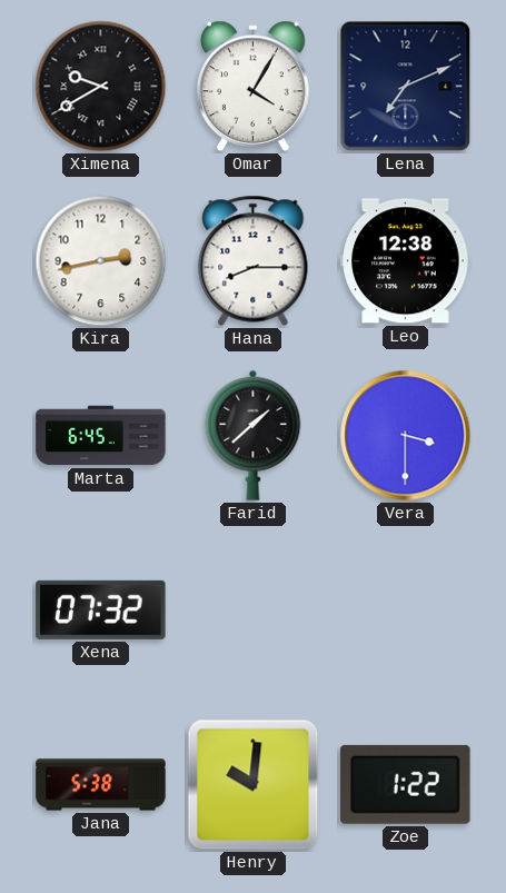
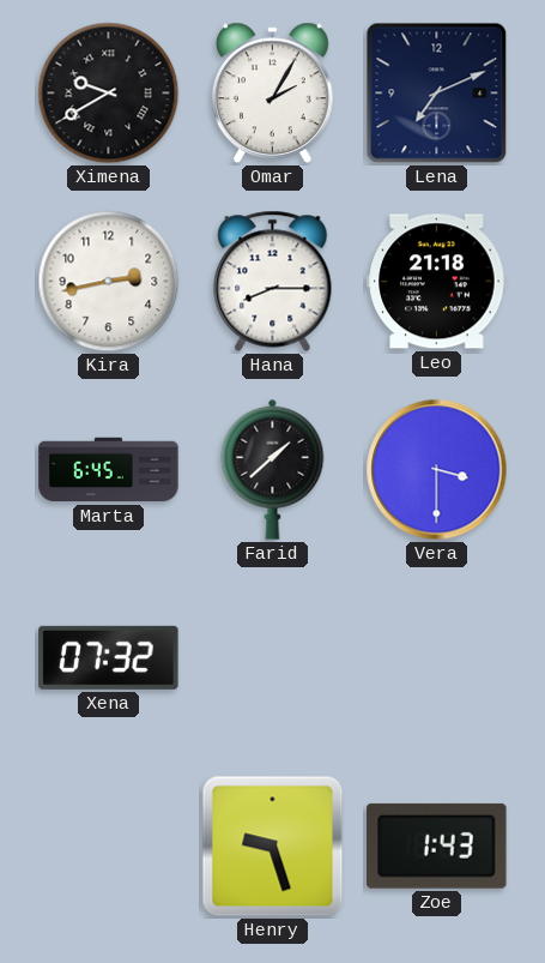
Omar: 4:05 -> 2:05
Leo: 12:38 -> 21:18
Jana: 5:38 -> none
Henry: 10:01 -> 9:27
Zoe: 1:22 -> 1:43
